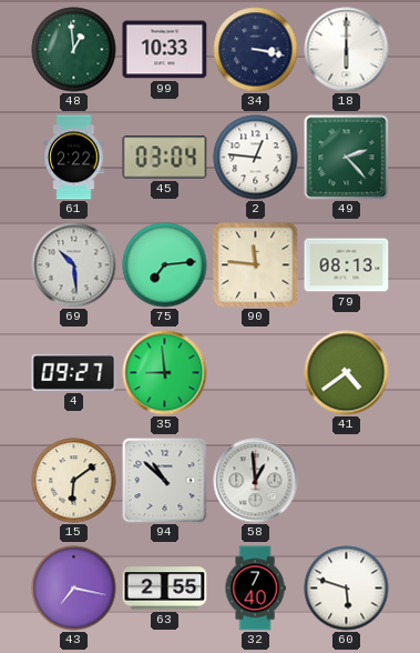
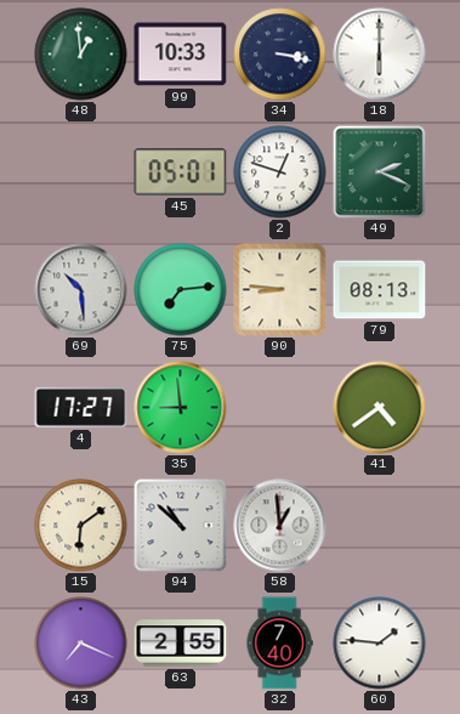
61: 2:22 -> none
45: 03:04 -> 05:01
2: 12:46 -> 12:48
49: 2:23 -> 2:19
90: 11:46 -> 8:46
4: 09:27 -> 17:27
43: 7:17 -> 7:19
60: 5:48 -> 1:46
